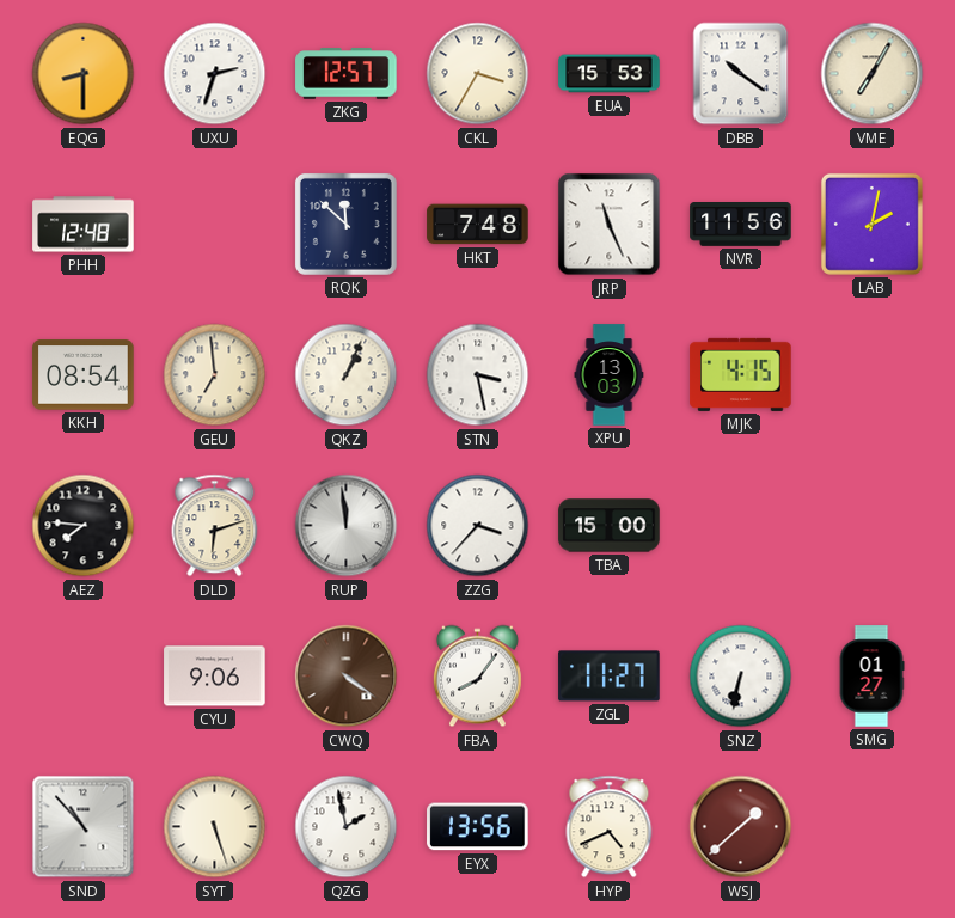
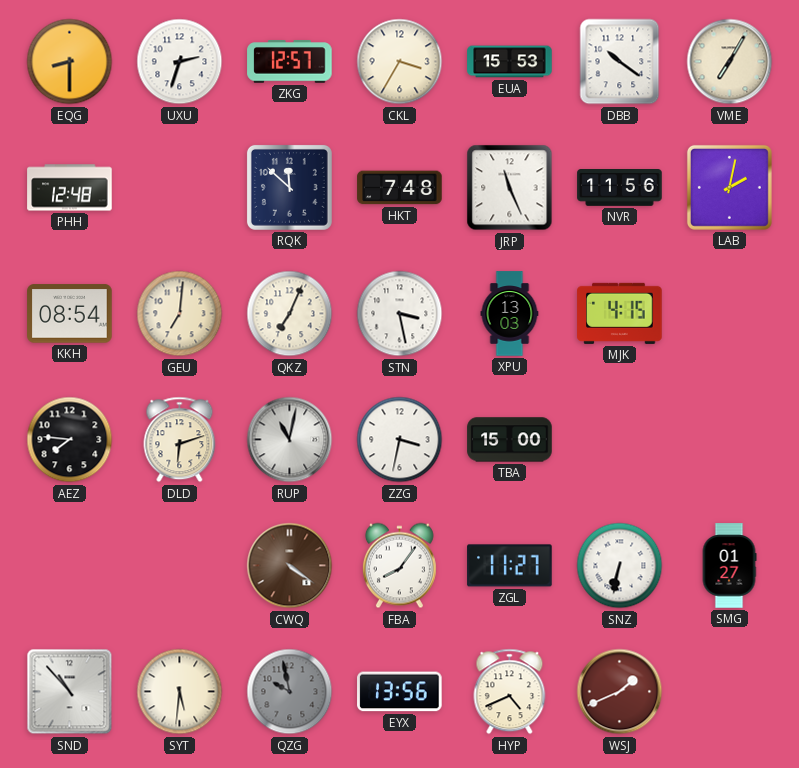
GEU: 6:59 -> 7:01
QKZ: 1:04 -> 7:04
RUP: 11:59 -> 11:02
ZZG: 3:37 -> 3:32
CYU: 9:06 -> none
SYT: 5:27 -> 5:31
QZG: 1:58 -> 9:58
QZG dial: white -> grey
WSJ: 1:38 -> 1:41
